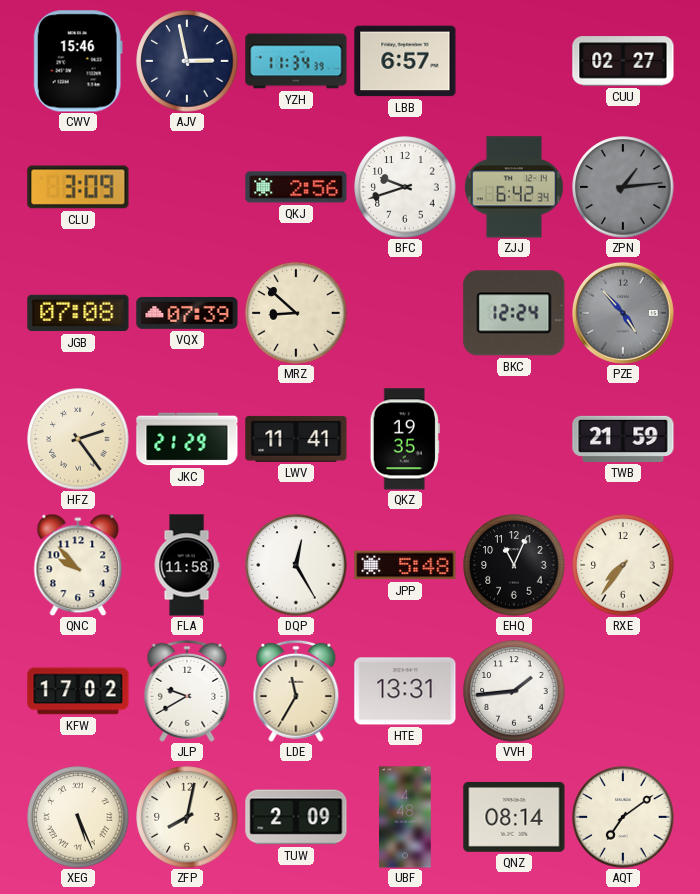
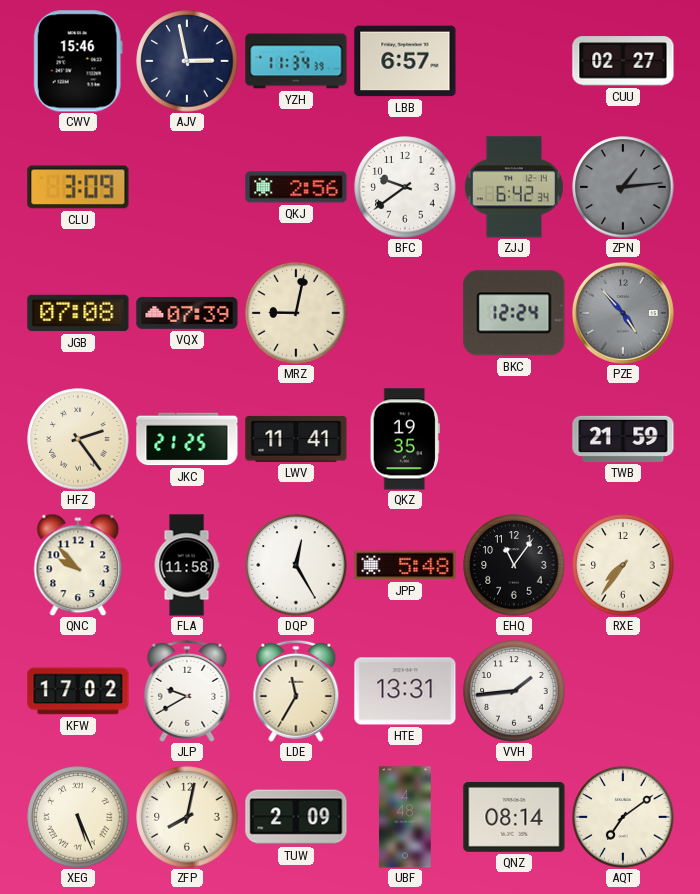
BFC: 9:42 -> 9:39
MRZ: 8:52 -> 9:02
JKC: 21:29 -> 21:25
EHQ: 11:04 -> 11:06
